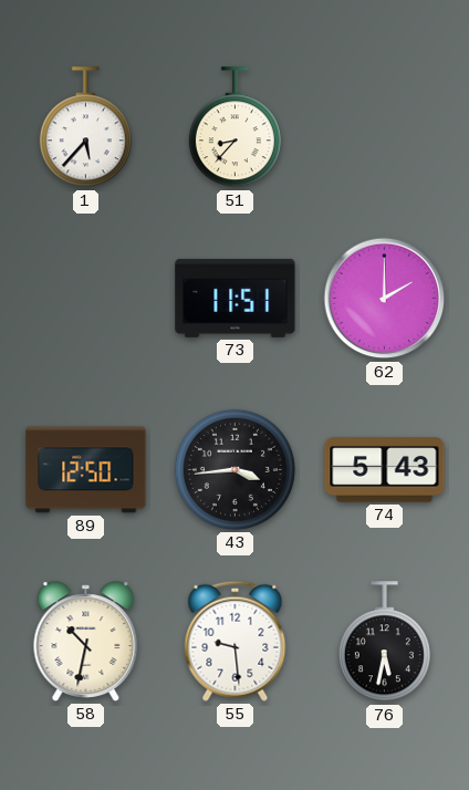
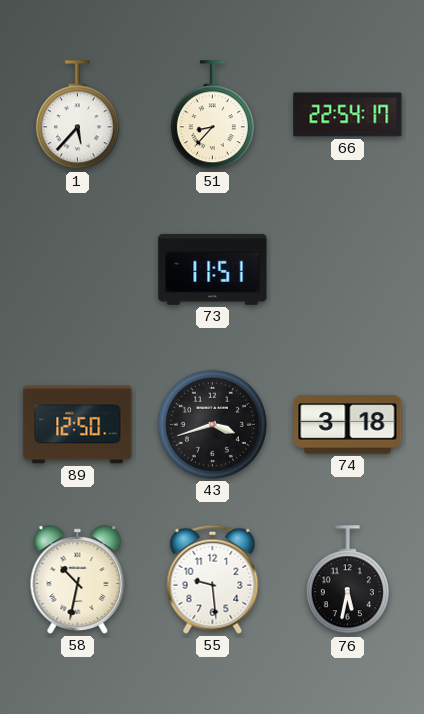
66: none -> 22:54
62: 2:00 -> none
43: 3:44 -> 3:42
74: 5:43 -> 3:18
